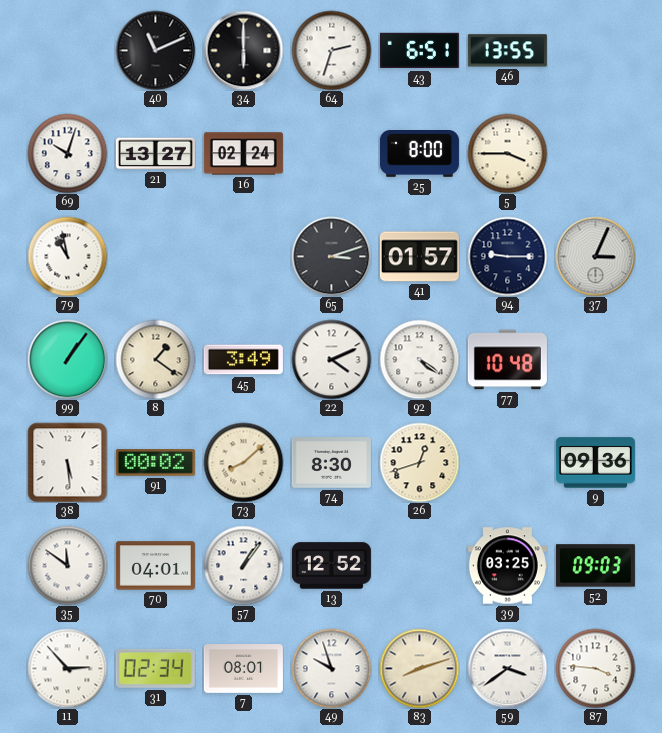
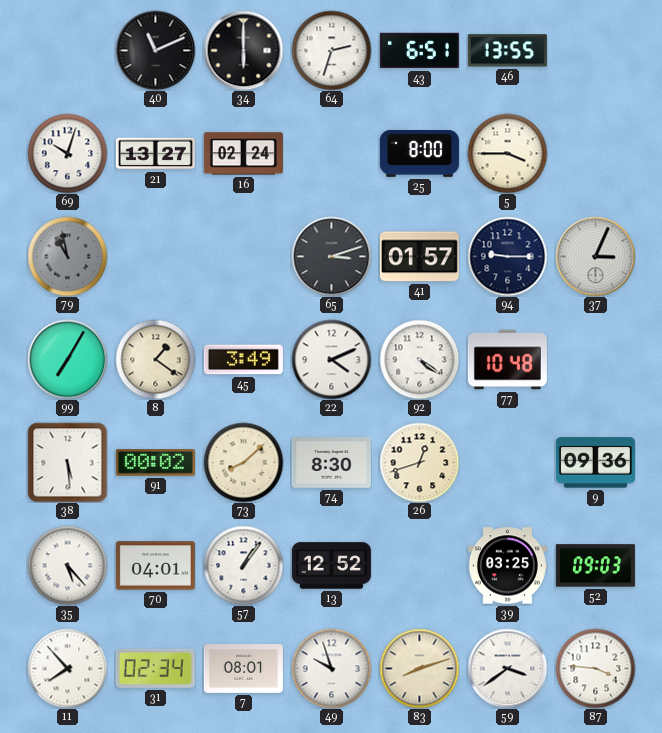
79 dial: white -> grey
99: 1:06 -> 7:05
35: 11:51 -> 5:23
11: 2:53 -> 7:53
